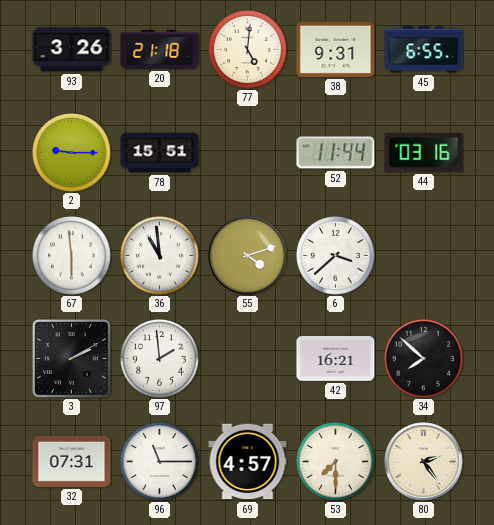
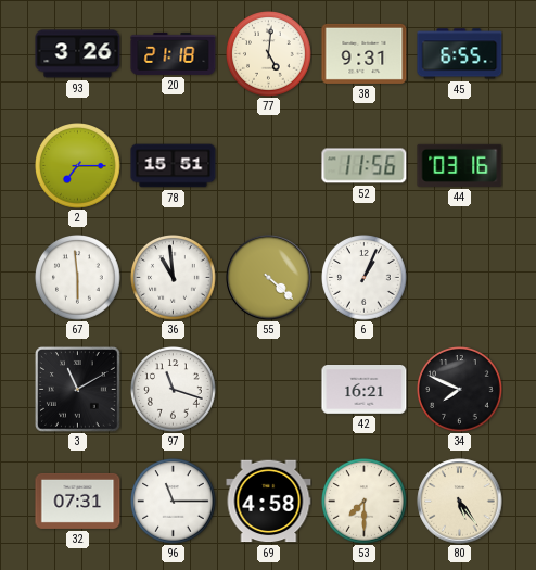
2: 9:15 -> 7:15
52: 11:44 -> 11:56
55: 4:12 -> 4:22
6: 3:38 -> 1:04
3: 2:10 -> 11:10
97: 1:59 -> 11:18
34: 7:52 -> 7:49
69: 4:57 -> 4:58
80: 2:24 -> 5:24
